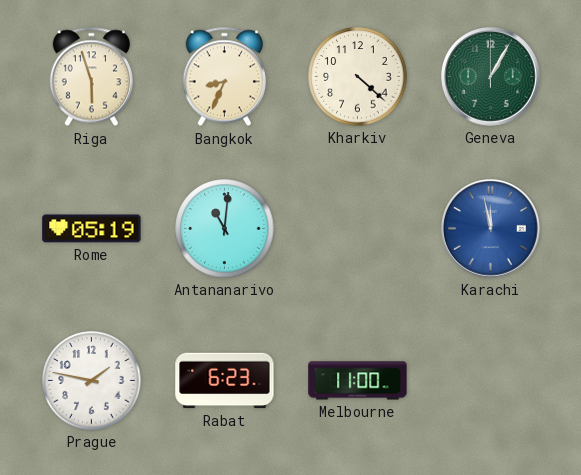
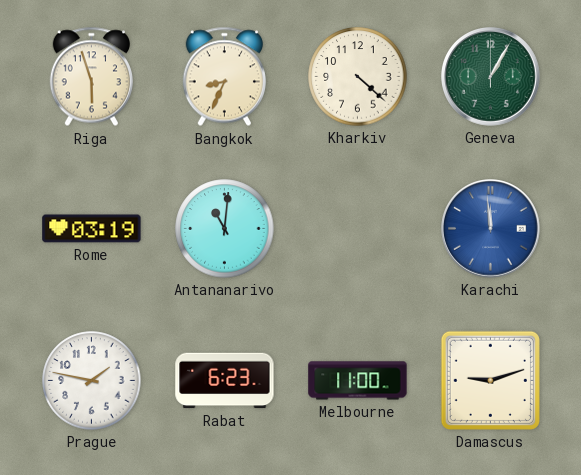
Rome: 05:19 -> 03:19
Karachi: 11:58 -> 11:59
Damascus: none -> 9:12
